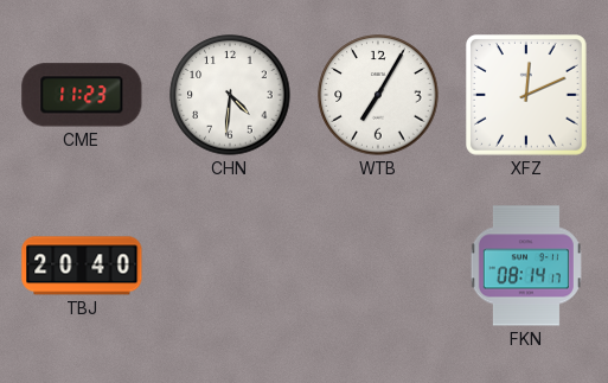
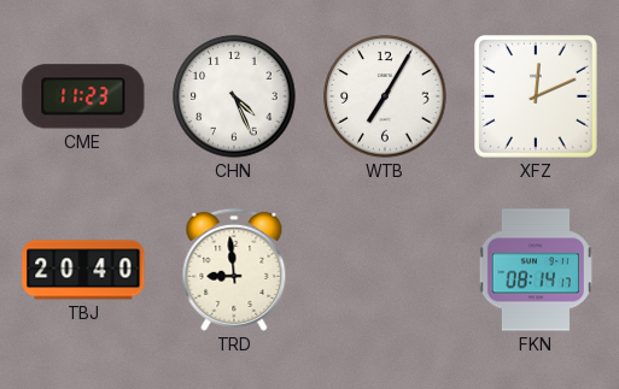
CHN: 4:31 -> 4:26
TRD: none -> 8:59
